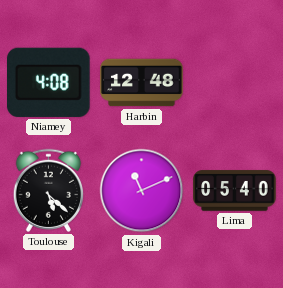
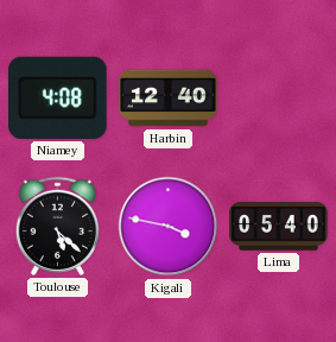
Harbin: 12:48 -> 12:40
Kigali: 11:11 -> 3:47
